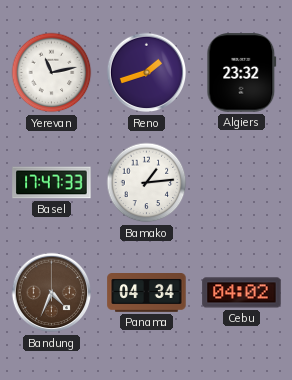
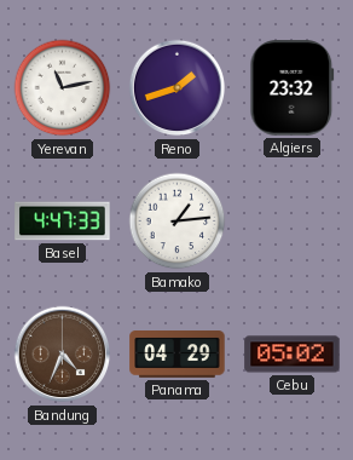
Basel: 17:47 -> 4:47
Panama: 04:34 -> 04:29
Cebu: 04:02 -> 05:02
